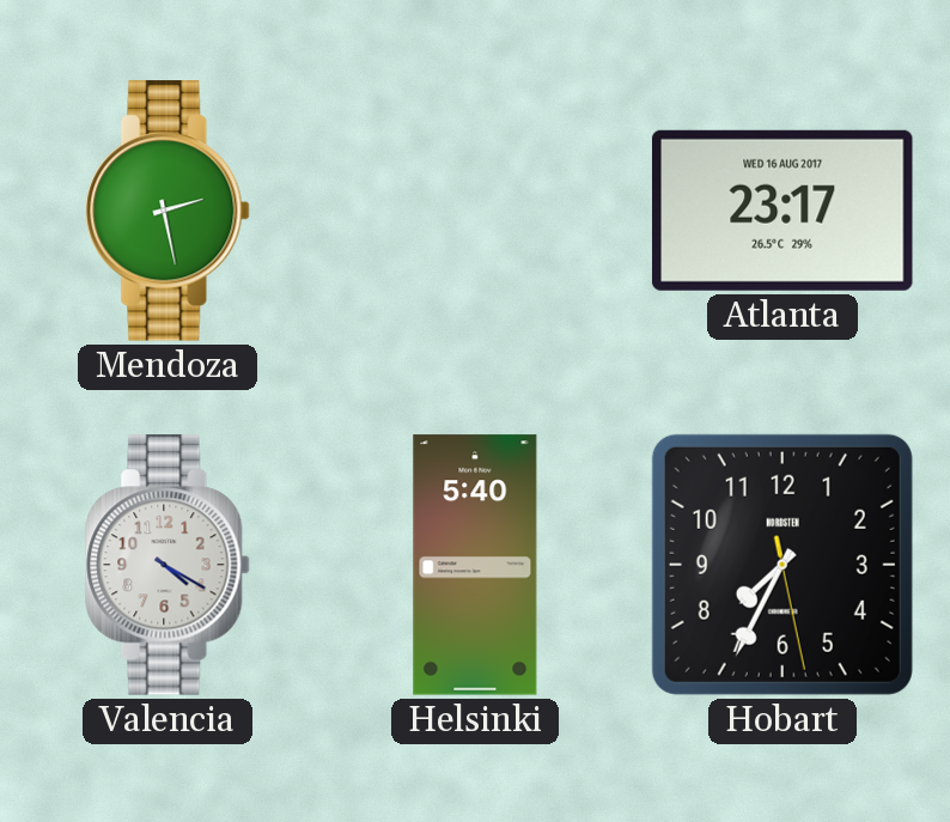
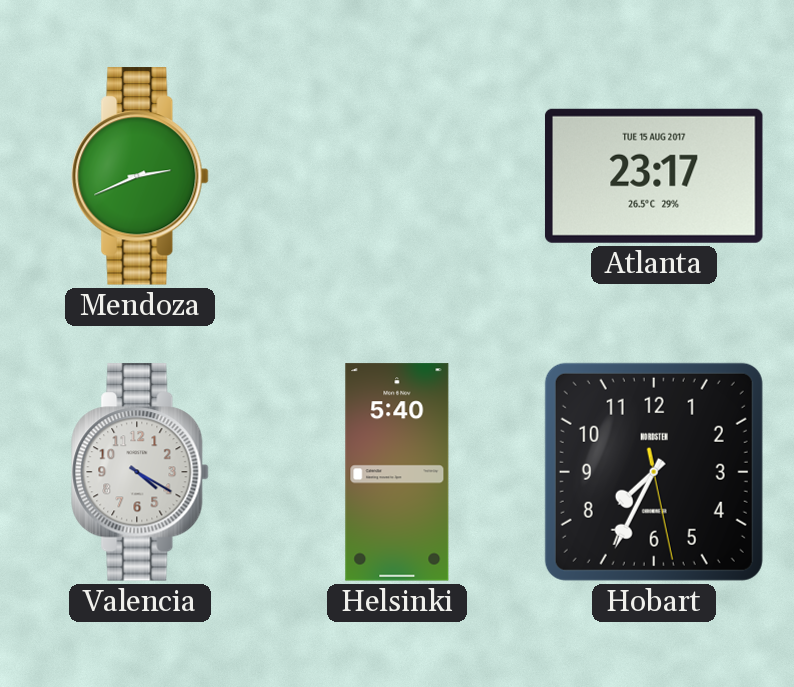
Mendoza: 2:28 -> 2:41
Atlanta date: WED 16 AUG 2017 -> TUE 15 AUG 2017
